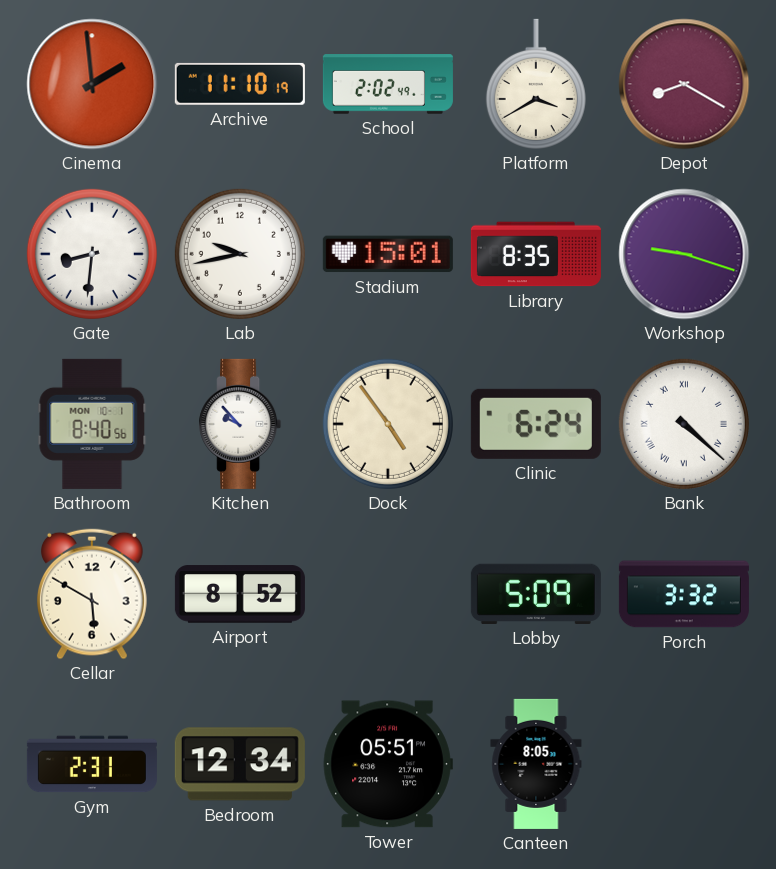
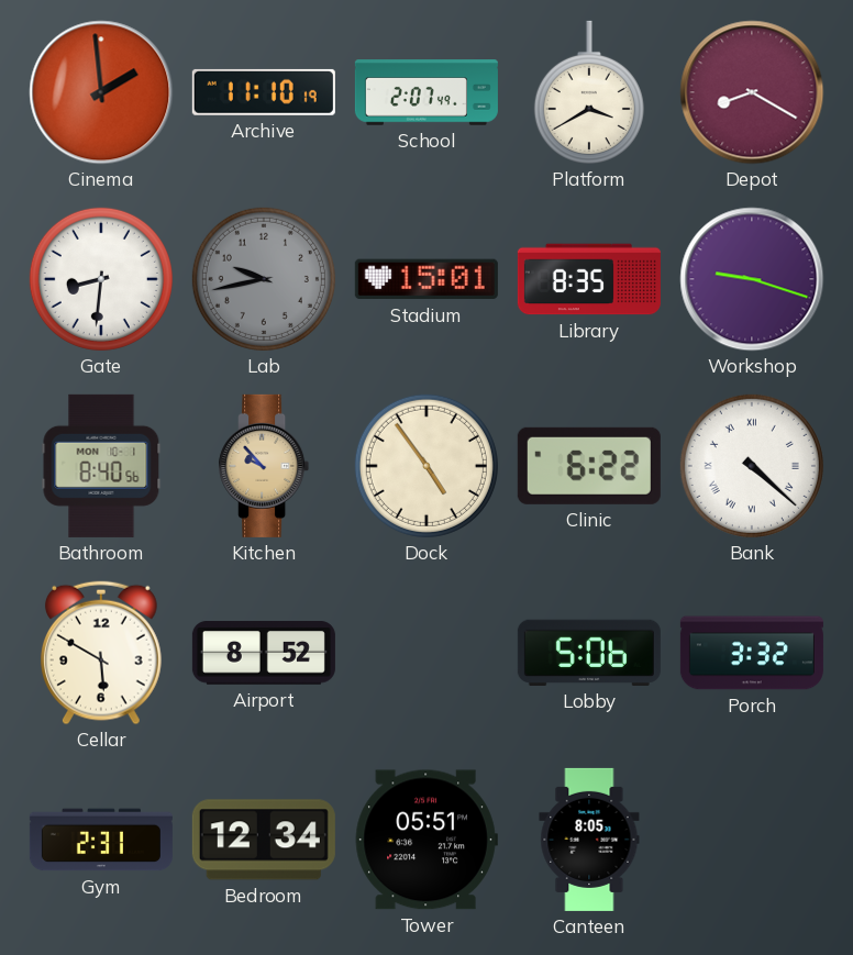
School: 2:02 -> 2:07
Lab dial: white -> grey
Kitchen dial: white -> champagne
Clinic: 6:24 -> 6:22
Lobby: 5:09 -> 5:06
